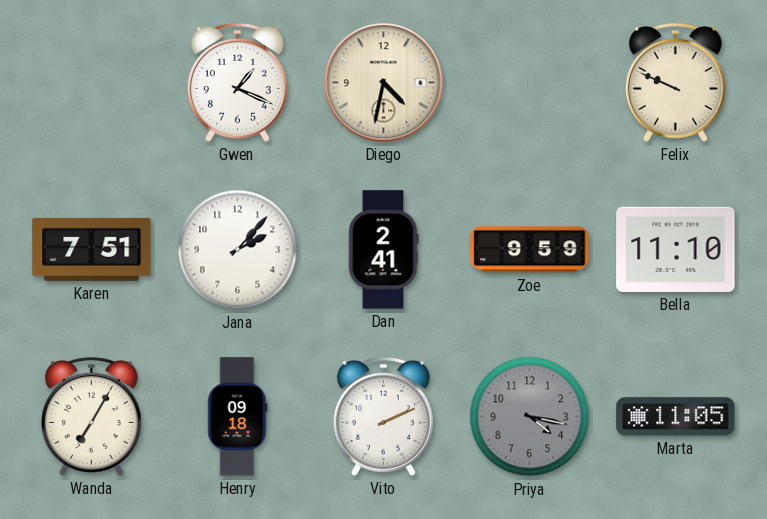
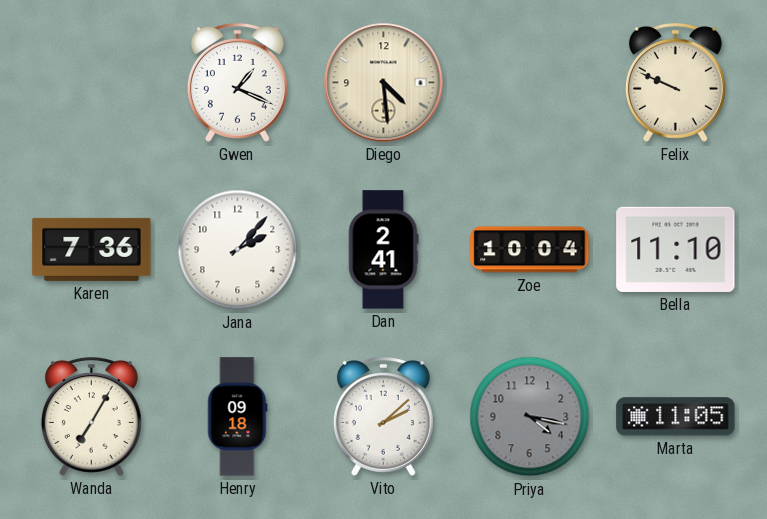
Diego: 4:32 -> 4:29
Karen: 7:51 -> 7:36
Zoe: 9:59 -> 10:04
Vito: 2:11 -> 2:08
